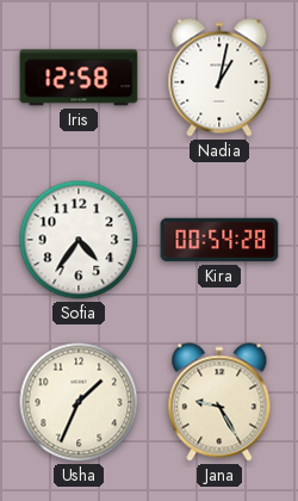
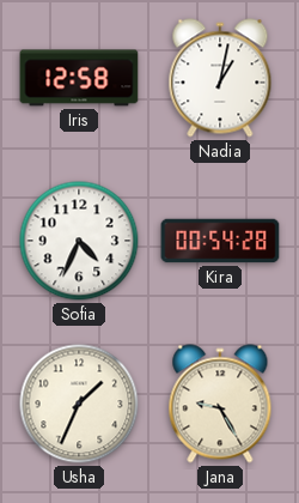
Sofia: 4:36 -> 4:34
